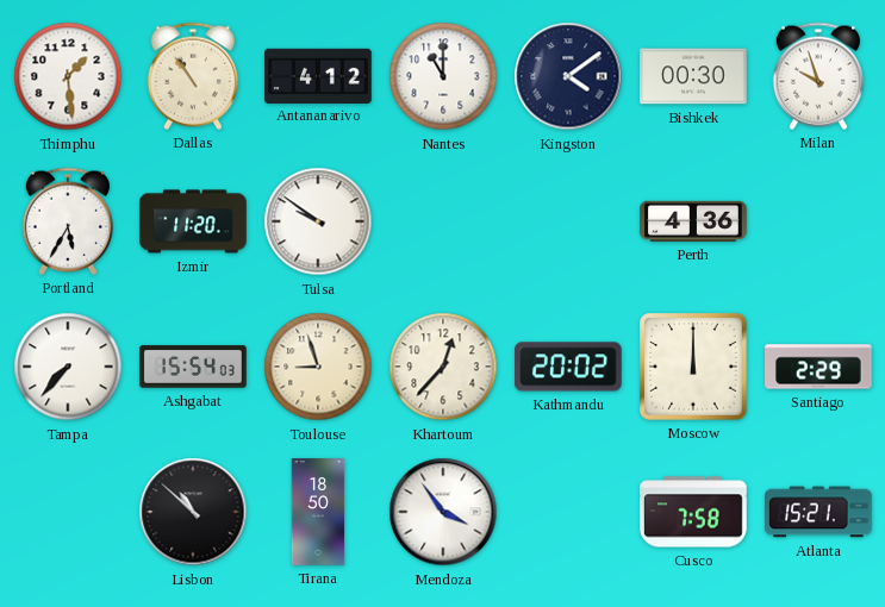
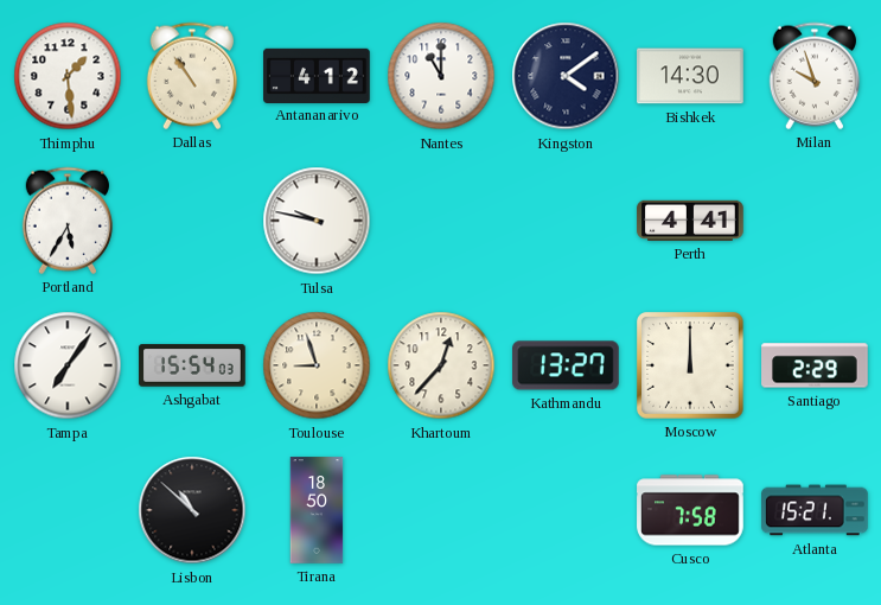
Bishkek: 00:30 -> 14:30
Izmir: 11:20 -> none
Tulsa: 9:51 -> 9:47
Perth: 4:36 -> 4:41
Tampa: 7:37 -> 7:06
Kathmandu: 20:02 -> 13:27
Mendoza: 3:54 -> none
